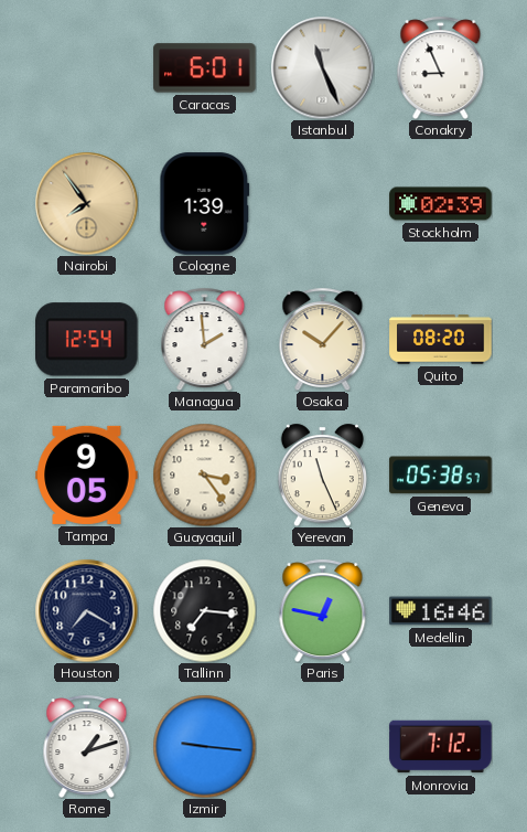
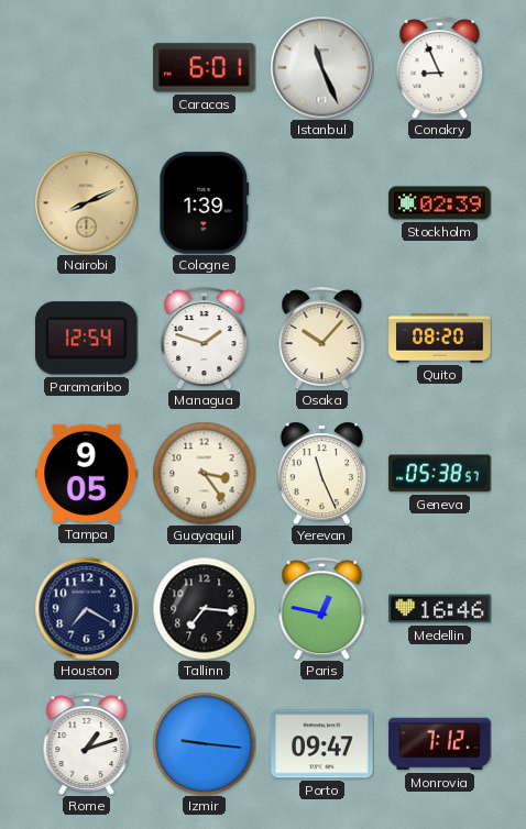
Nairobi: 7:54 -> 8:11
Managua: 1:59 -> 1:48
Porto: none -> 09:47
